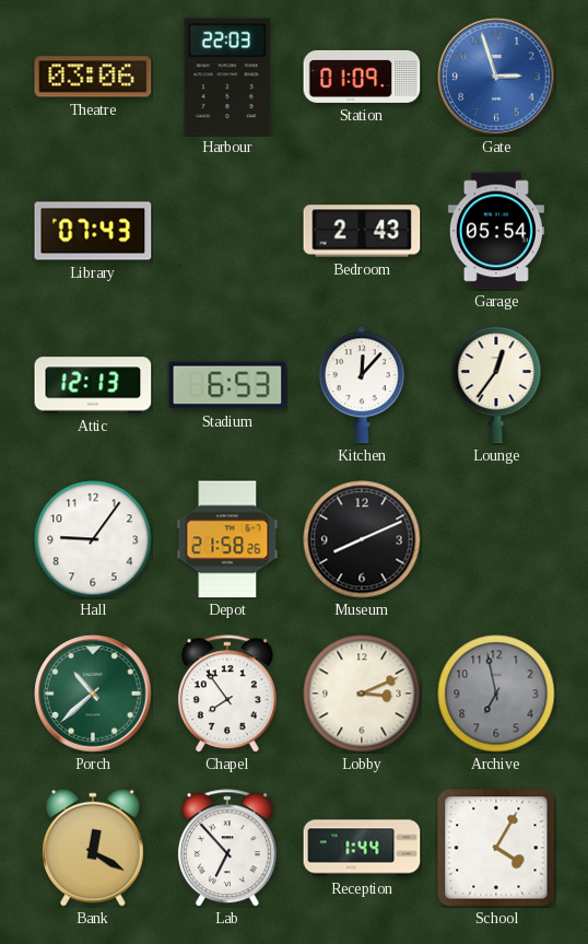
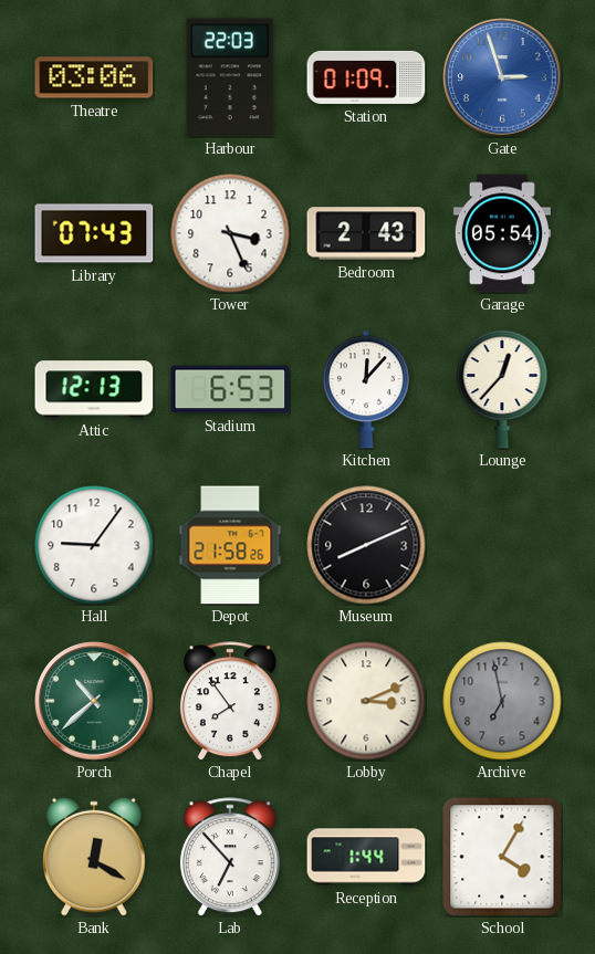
Tower: none -> 3:26
Lounge: 12:36 -> 12:37
